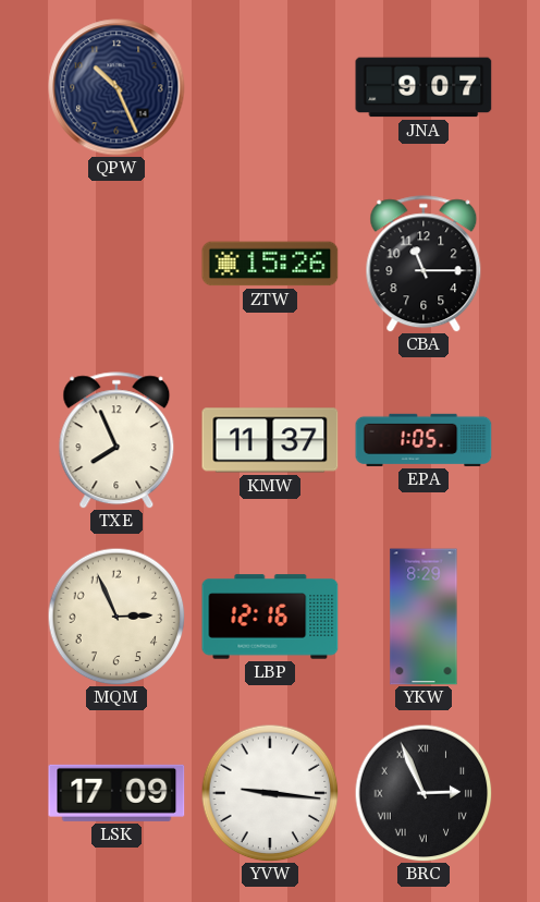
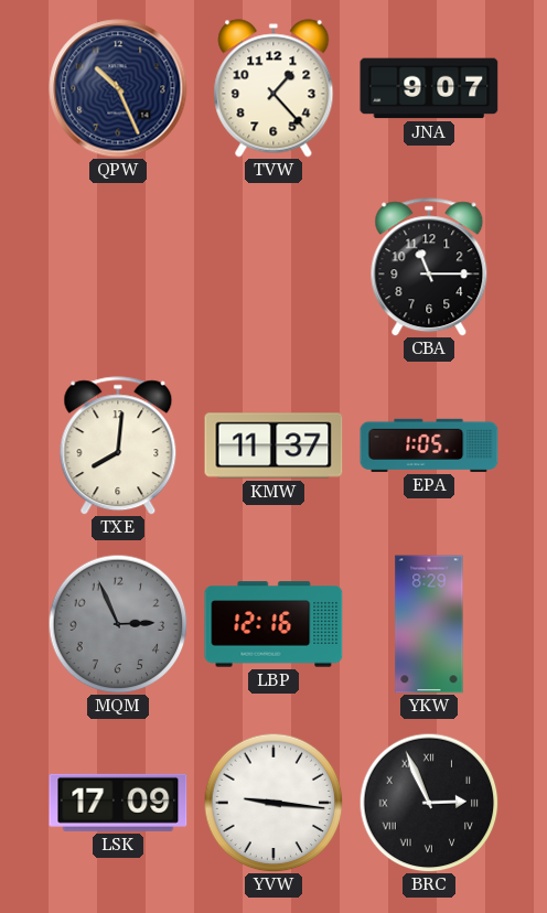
TVW: none -> 1:23
ZTW: 15:26 -> none
TXE: 7:56 -> 8:01
MQM dial: cream -> grey
